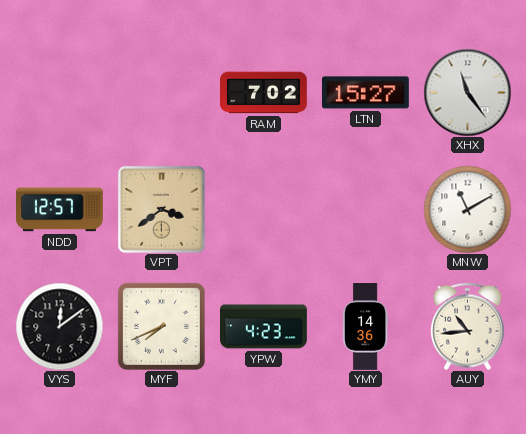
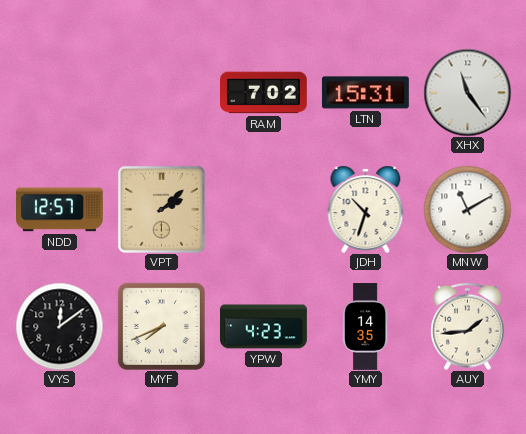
LTN: 15:27 -> 15:31
VPT: 3:39 -> 2:08
JDH: none -> 10:33
YMY: 14:36 -> 14:35
AUY: 10:44 -> 1:44
